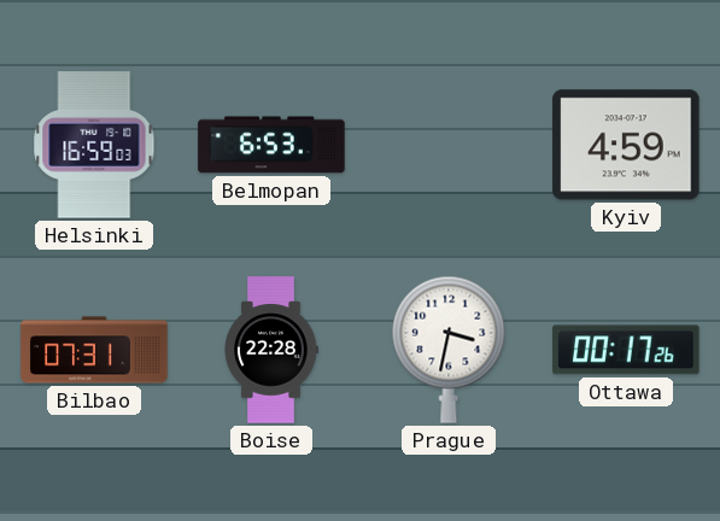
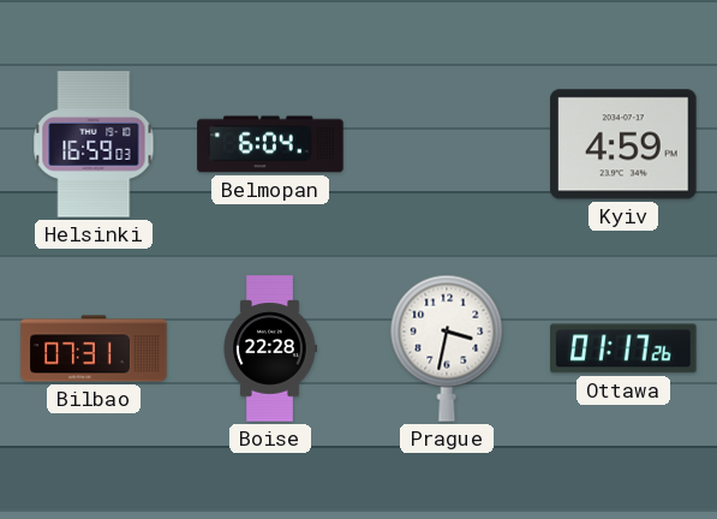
Belmopan: 6:53 -> 6:04
Ottawa: 00:17 -> 01:17
